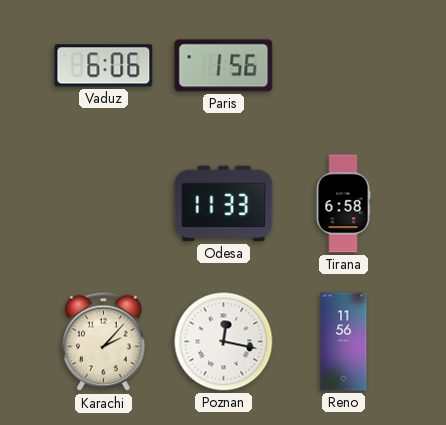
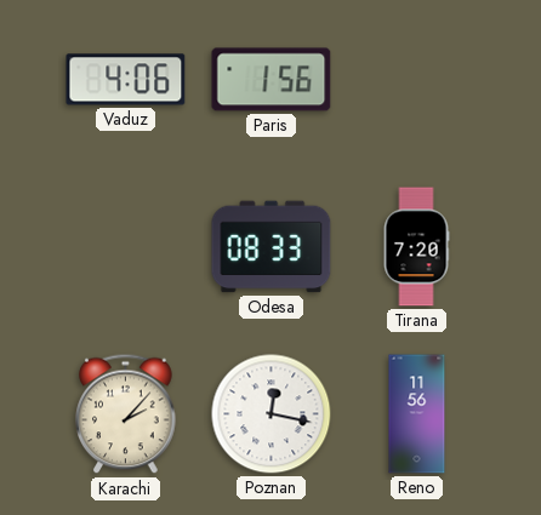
Vaduz: 6:06 -> 4:06
Odesa: 11:33 -> 08:33
Tirana: 6:58 -> 7:20
